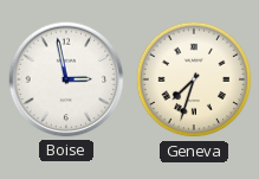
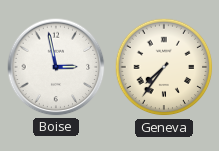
Geneva: 7:33 -> 7:36
